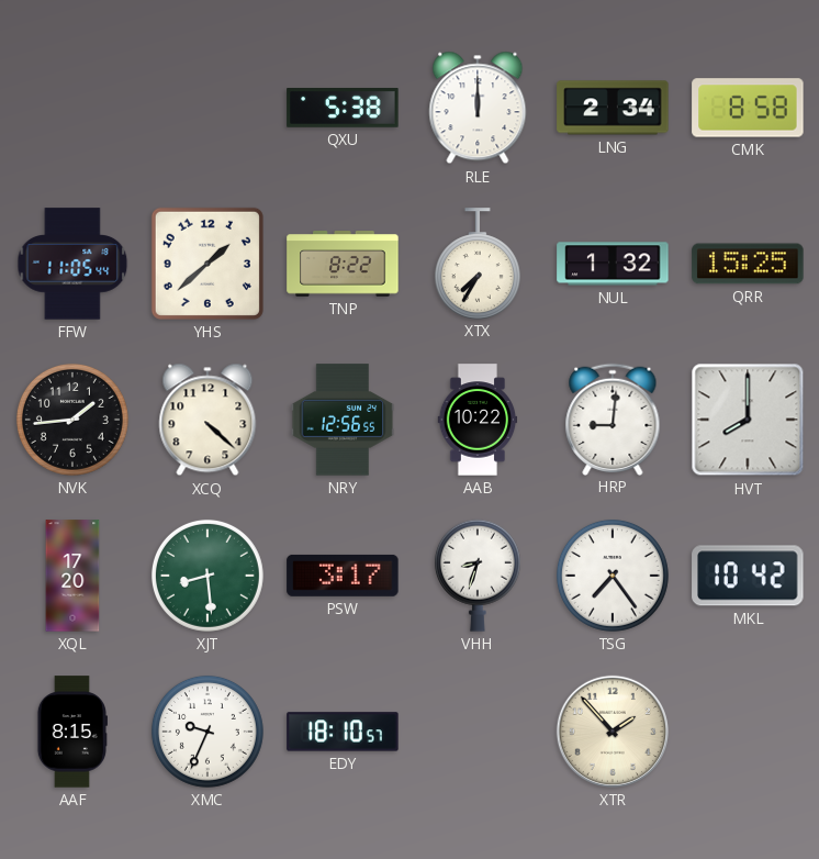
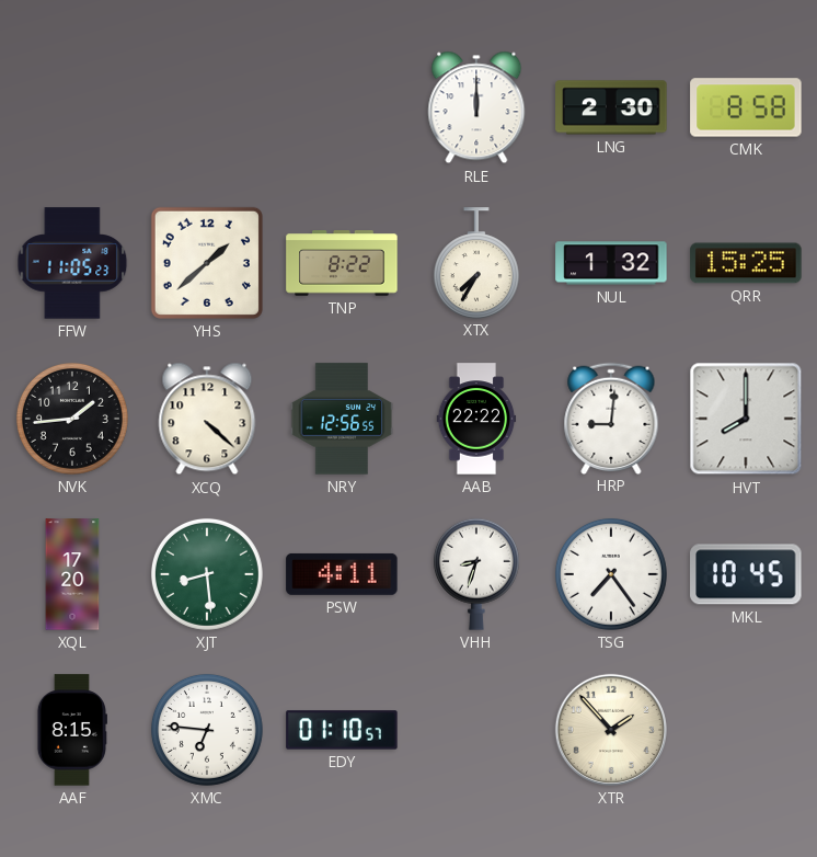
QXU: 5:38 -> none
LNG: 2:34 -> 2:30
FFW: 11:05:44 -> 11:05:23
AAB: 10:22 -> 22:22
PSW: 3:17 -> 4:11
MKL: 10:42 -> 10:45
XMC: 9:34 -> 6:46
EDY: 18:10 -> 01:10
